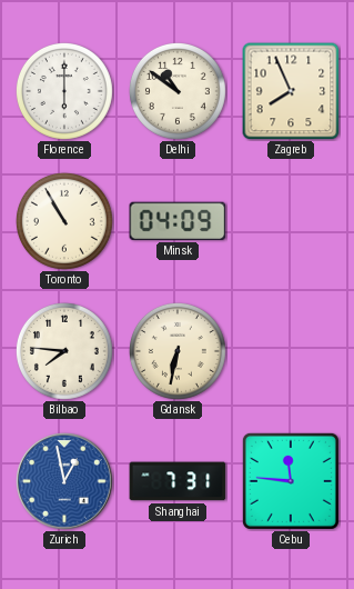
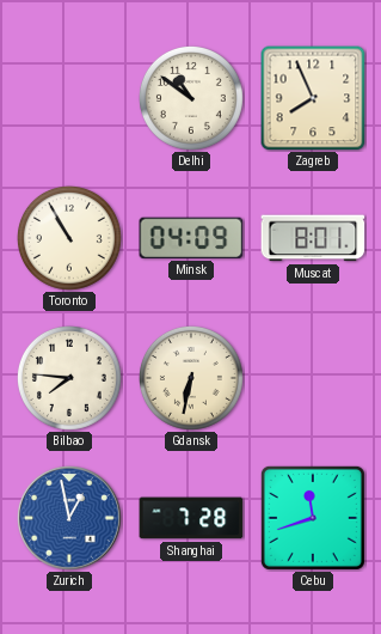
Florence: 6:00 -> none
Muscat: none -> 8:01
Shanghai: 7:31 -> 7:28
Cebu: 11:46 -> 11:42
